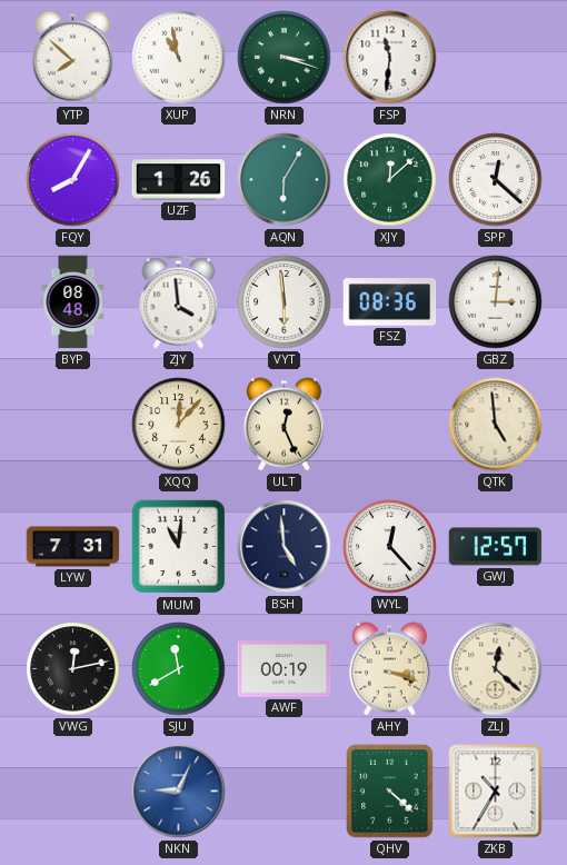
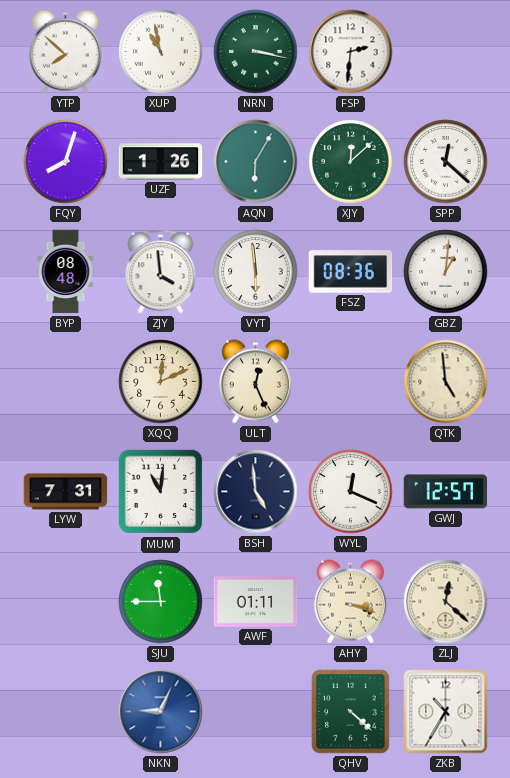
NRN: 3:18 -> 3:17
FSP: 11:31 -> 2:31
FQY: 8:05 -> 8:03
GBZ: 3:01 -> 1:01
XQQ: 12:07 -> 12:11
WYL: 12:23 -> 12:19
VWG: 12:13 -> none
SJU: 11:40 -> 11:45
AWF: 00:19 -> 01:11
